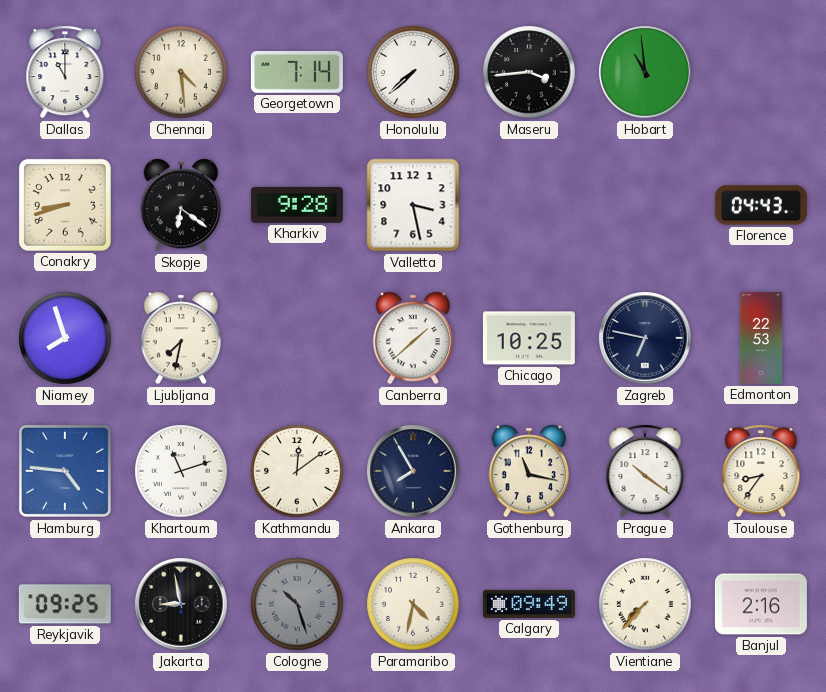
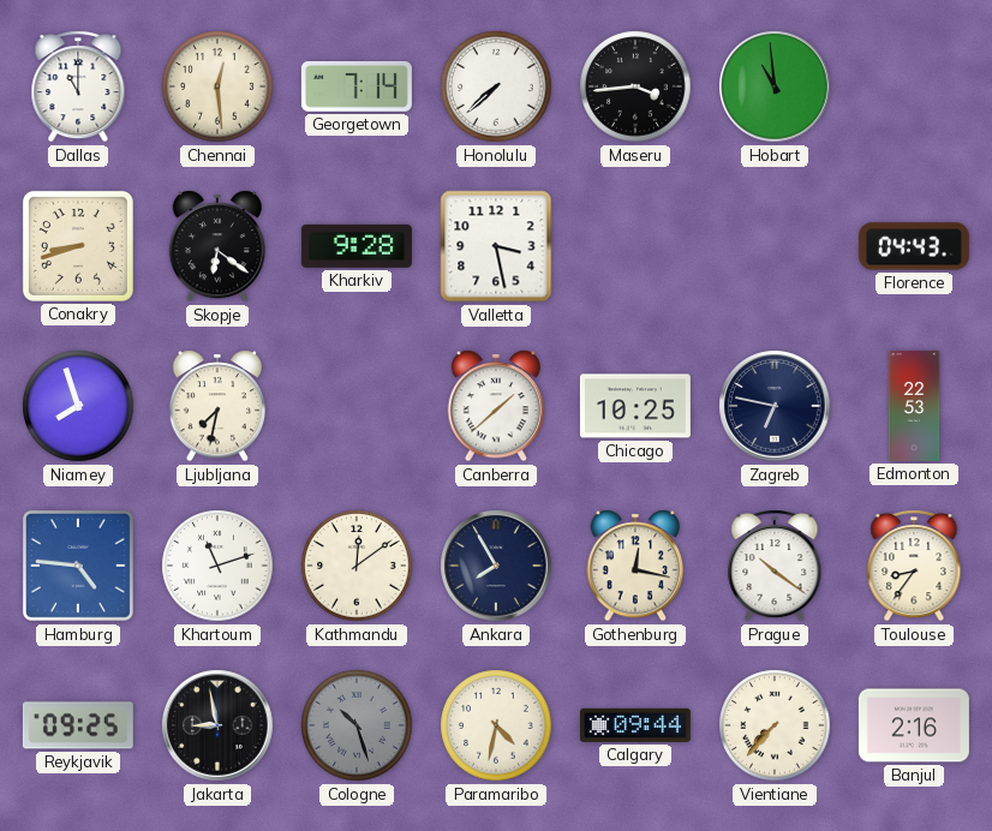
Chennai: 4:29 -> 12:29
Gothenburg: 11:17 -> 12:17
Calgary: 09:49 -> 09:44
